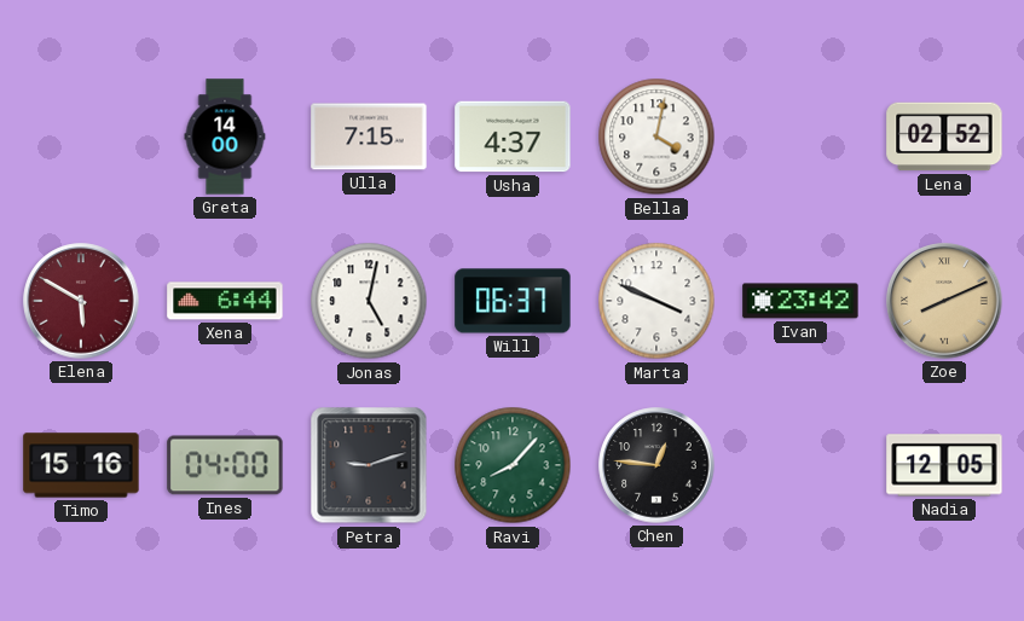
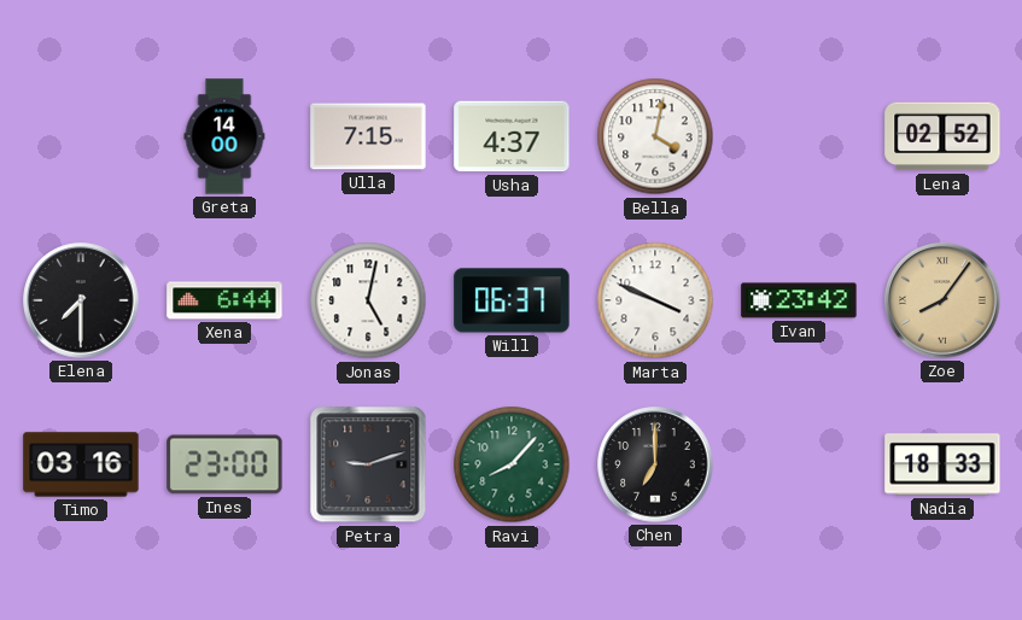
Elena: 5:50 -> 7:30
Elena dial: burgundy -> black
Zoe: 8:11 -> 8:06
Timo: 15:16 -> 03:16
Ines: 04:00 -> 23:00
Chen: 12:46 -> 7:00
Nadia: 12:05 -> 18:33
